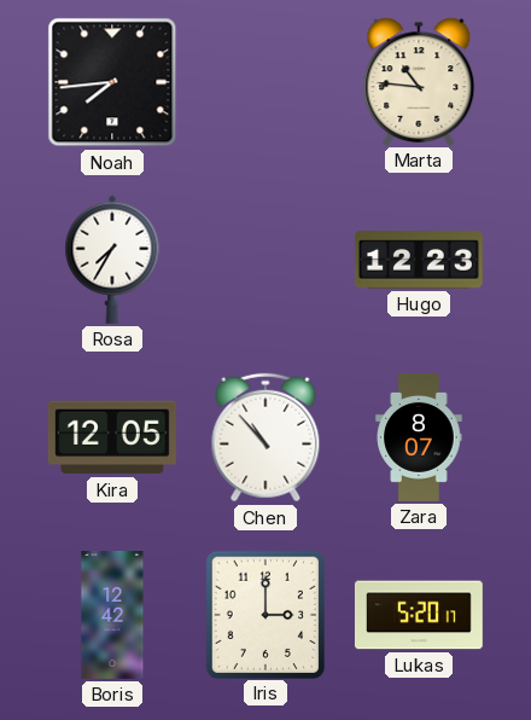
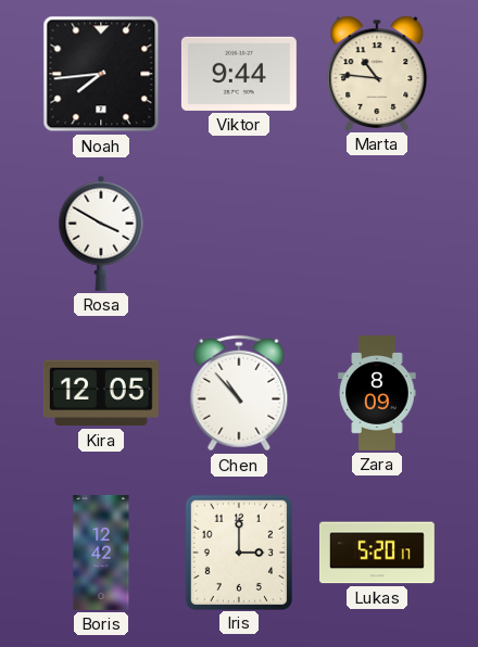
Viktor: none -> 9:44
Rosa: 7:35 -> 3:50
Hugo: 12:23 -> none
Zara: 8:07 -> 8:09
